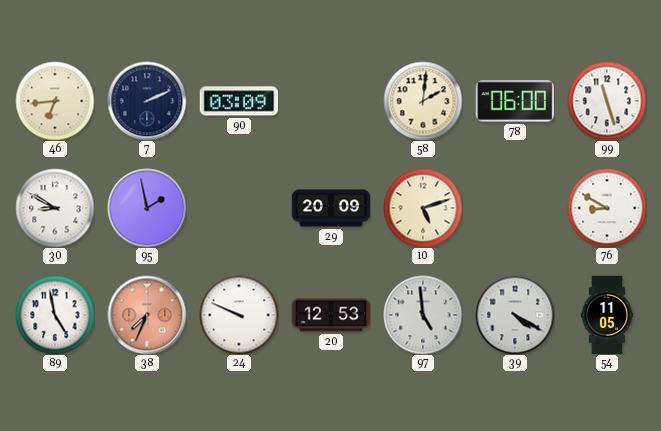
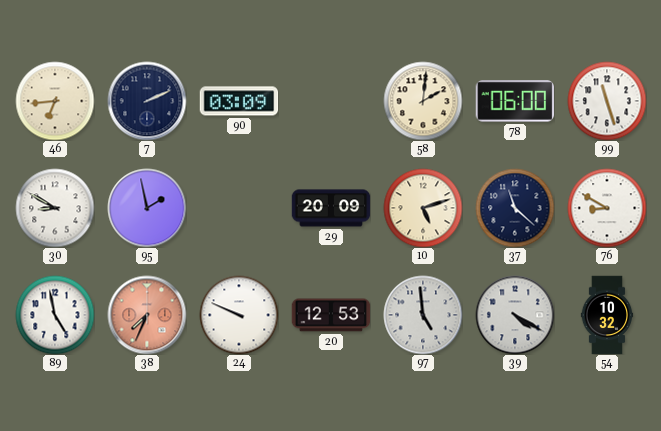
37: none -> 11:22
54: 11:05 -> 10:32
